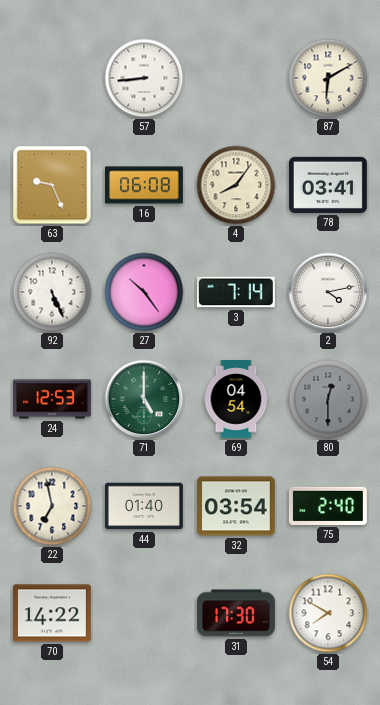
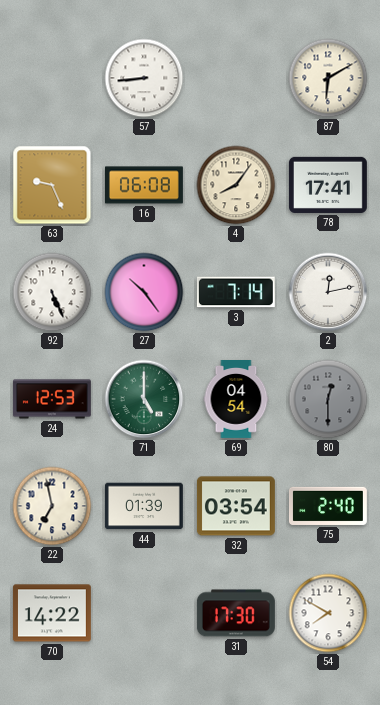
78: 03:41 -> 17:41
2: 4:13 -> 12:13
44: 01:40 -> 01:39
